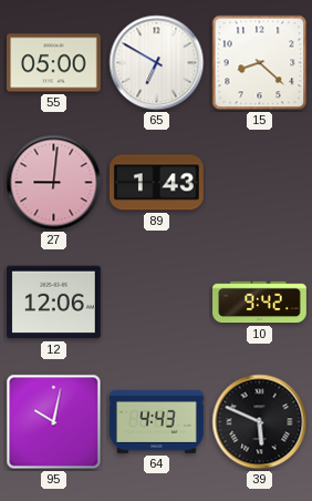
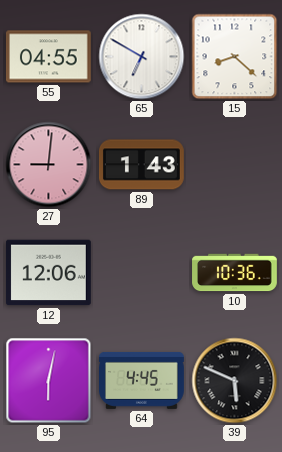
55: 05:00 -> 04:55
10: 9:42 -> 10:36
95: 10:02 -> 6:02
64: 4:43 -> 4:45
